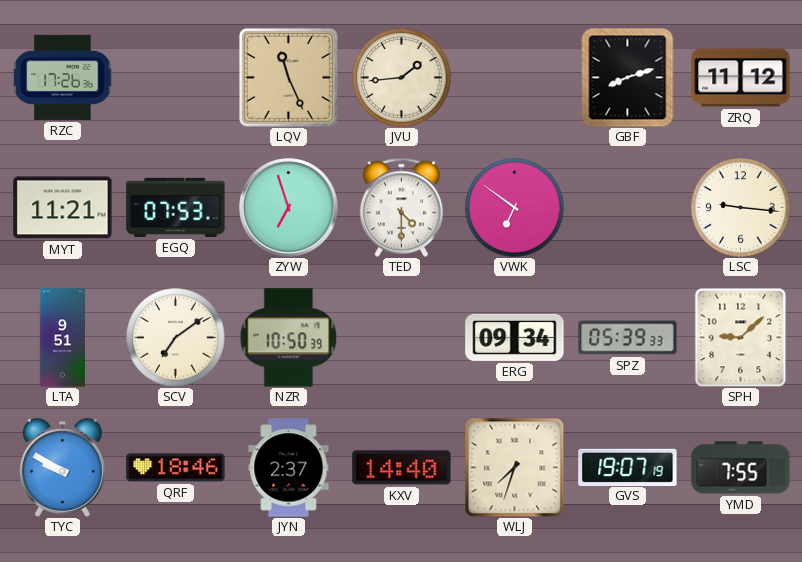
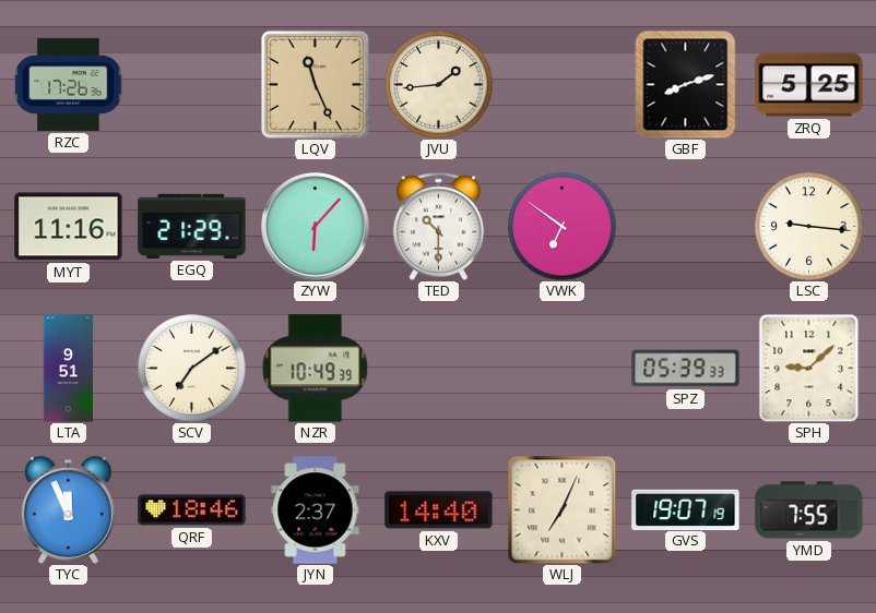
ZRQ: 11:12 -> 5:25
MYT: 11:21 -> 11:16
EGQ: 07:53 -> 21:29
ZYW: 6:57 -> 6:07
TED: 4:30 -> 10:30
NZR: 10:50 -> 10:49
ERG: 09:34 -> none
TYC: 9:50 -> 11:56
WLJ: 7:33 -> 7:04
